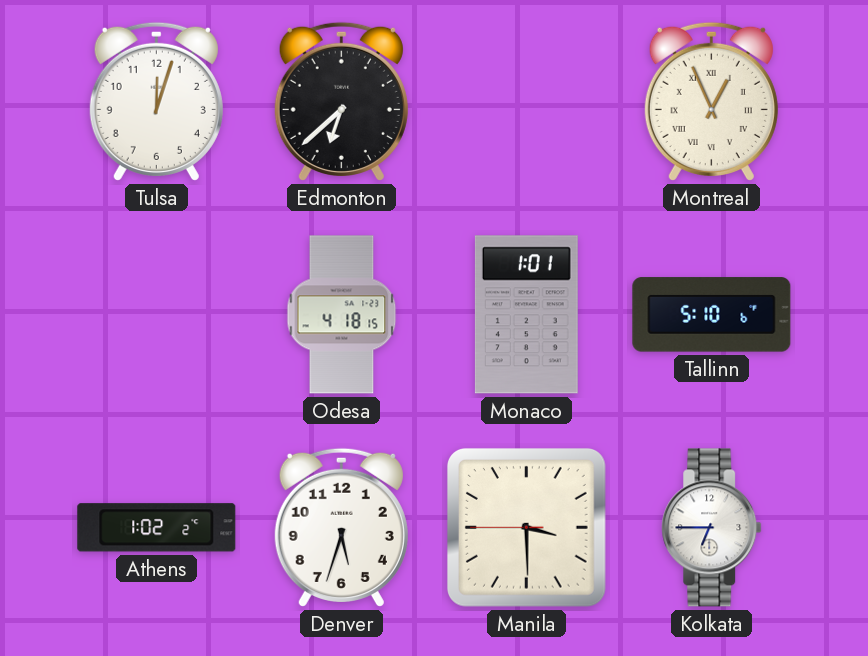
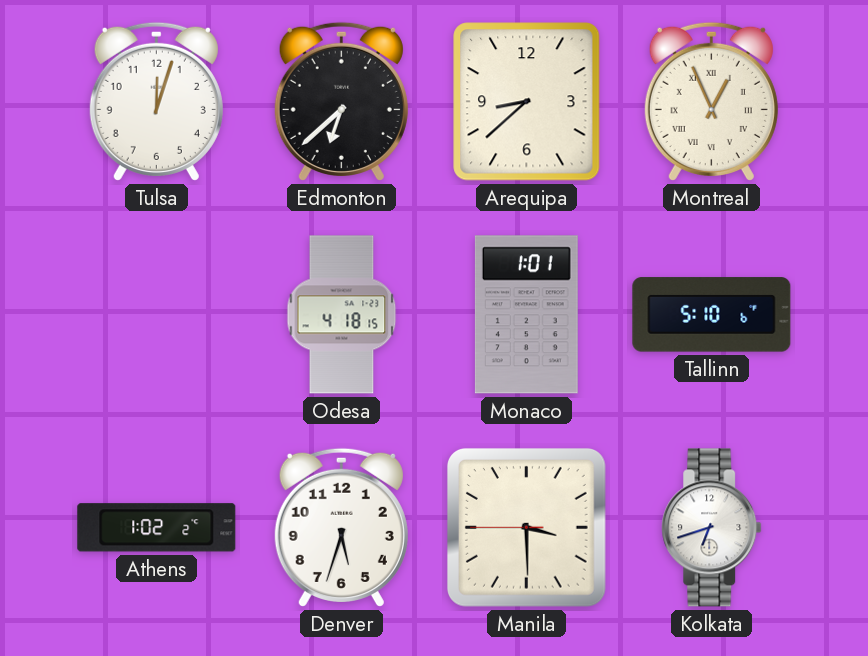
Arequipa: none -> 8:38
Kolkata: 6:45 -> 6:42
